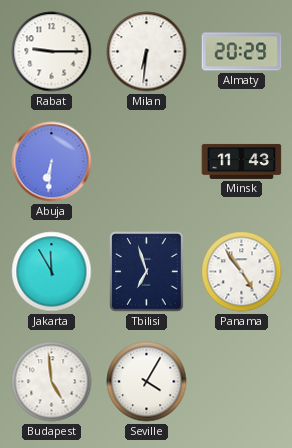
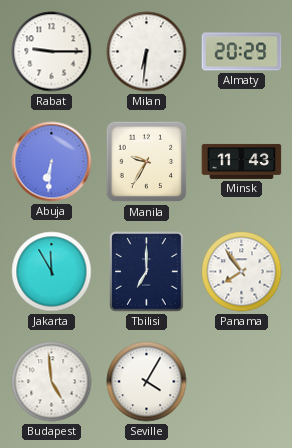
Manila: none -> 9:35
Tbilisi: 6:57 -> 7:00
Panama: 4:54 -> 7:54
